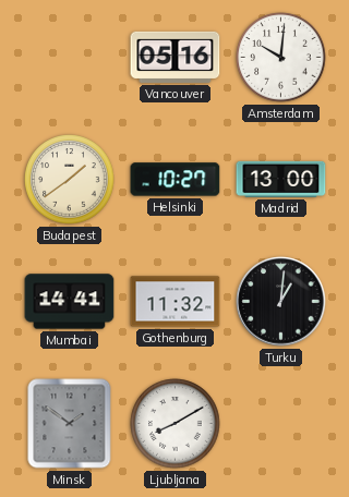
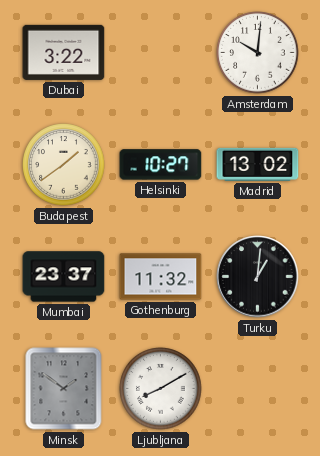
Dubai: none -> 3:22
Vancouver: 05:16 -> none
Madrid: 13:00 -> 13:02
Mumbai: 14:41 -> 23:37
